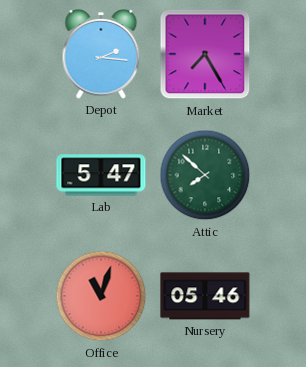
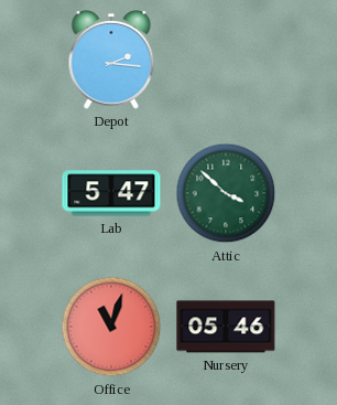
Market: 7:25 -> none
Attic: 7:52 -> 3:52
